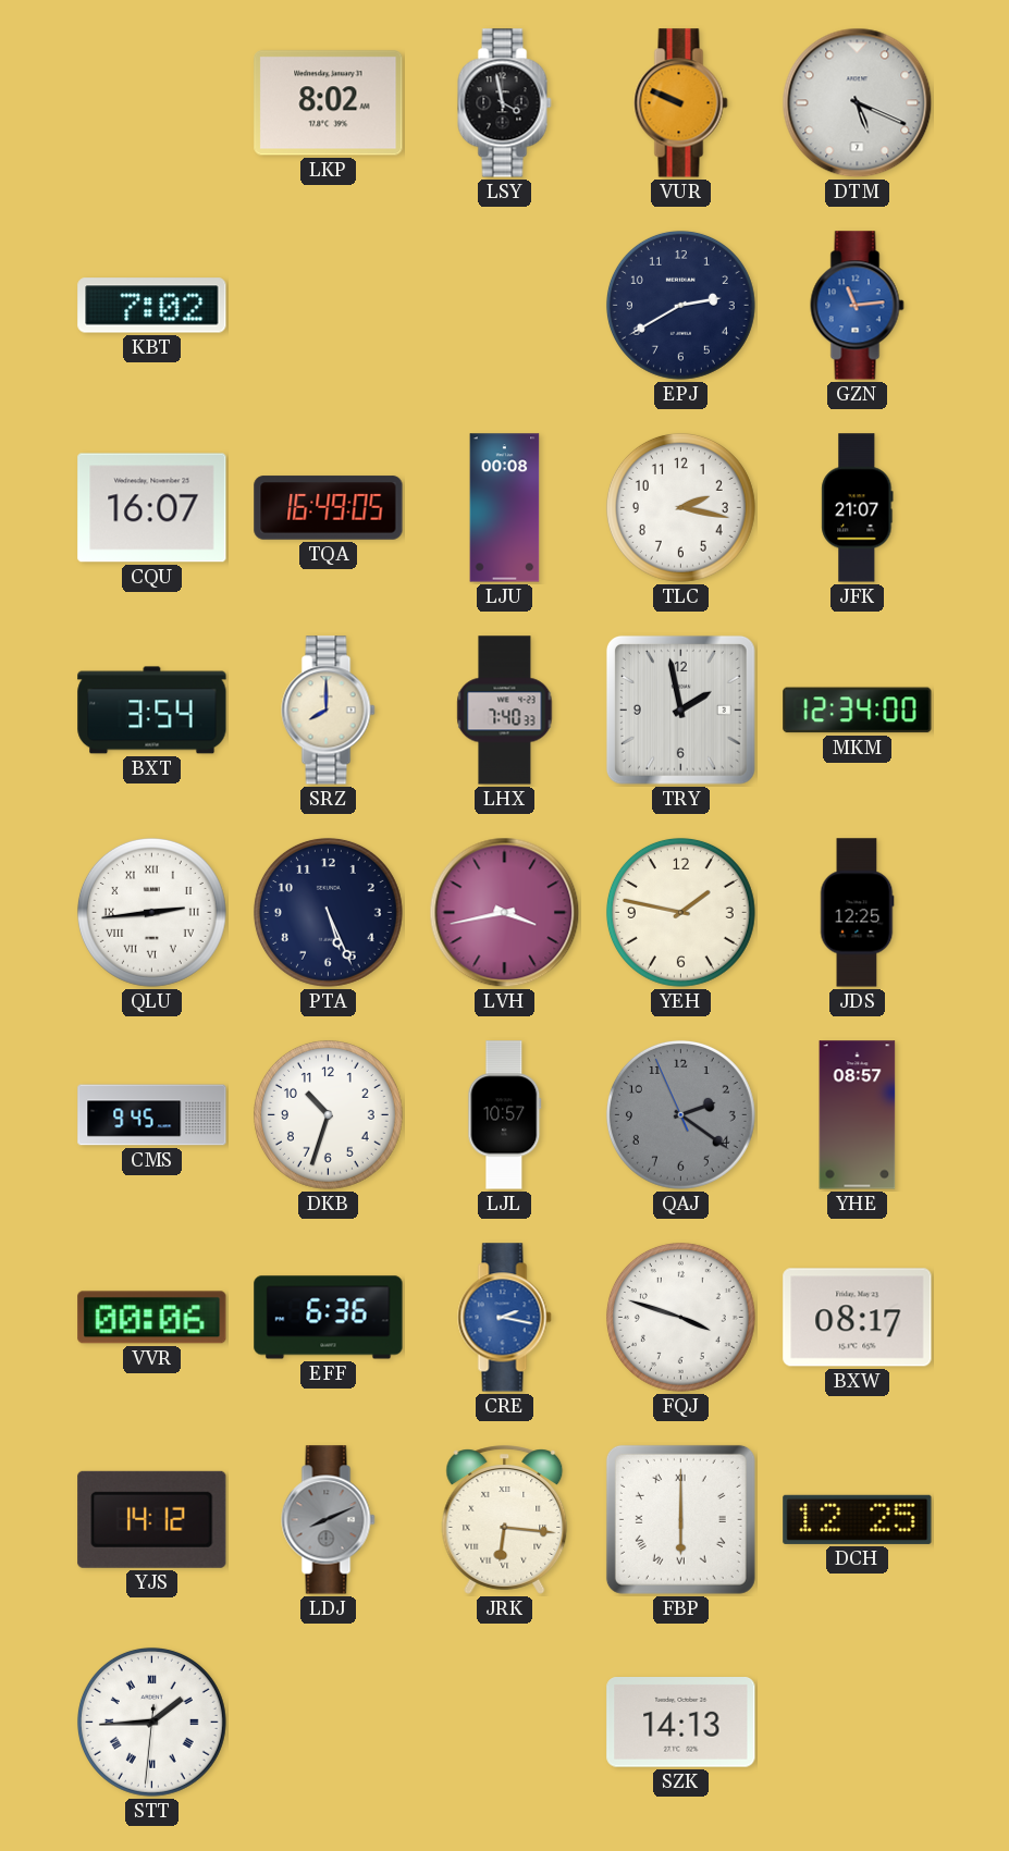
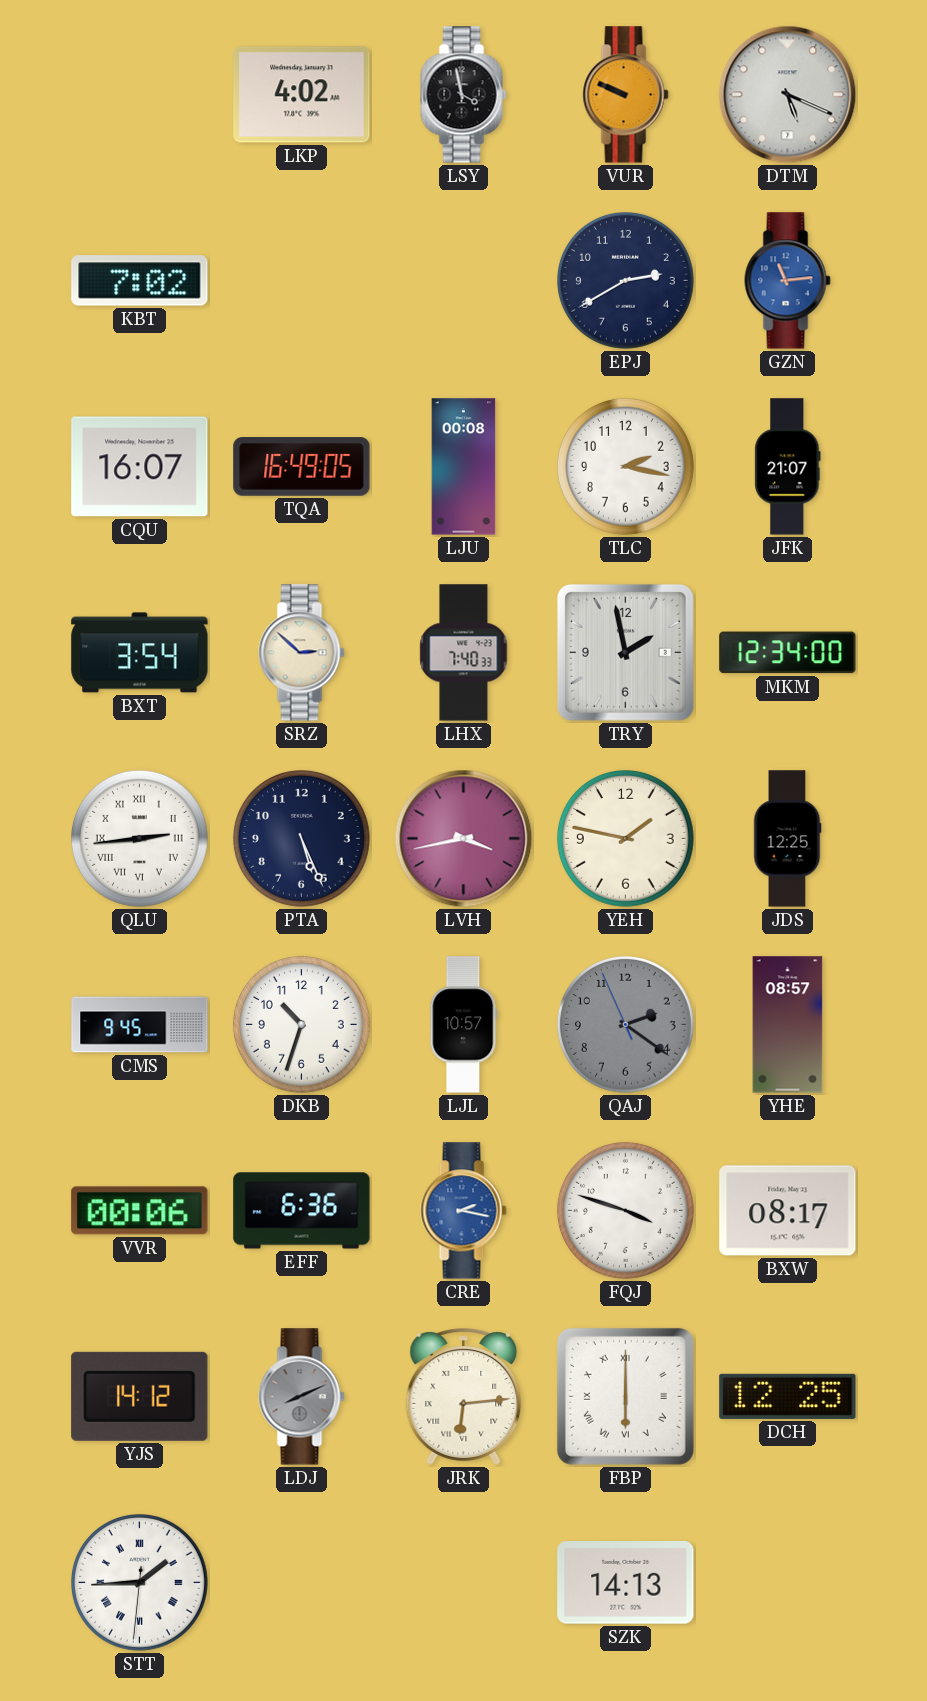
LKP: 8:02 -> 4:02
SRZ: 8:00 -> 2:52
JRK: 6:16 -> 6:14
